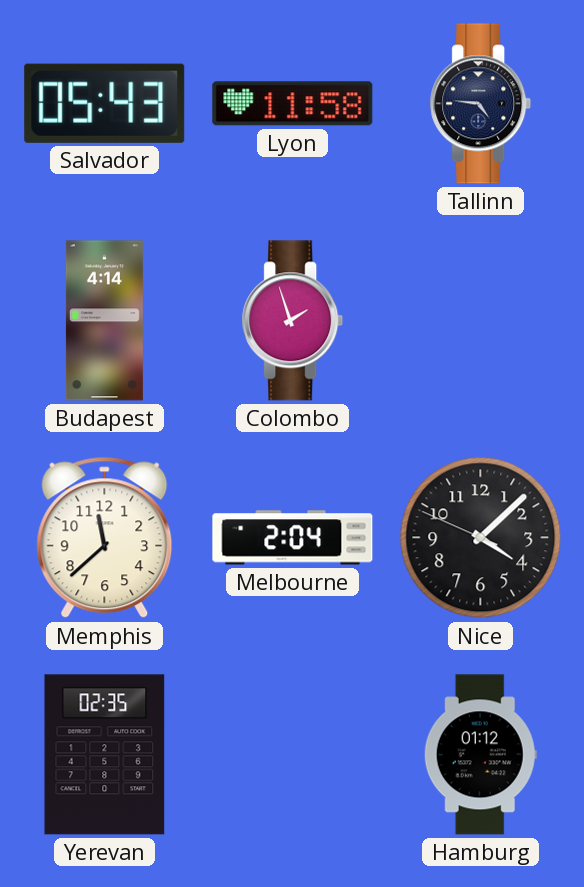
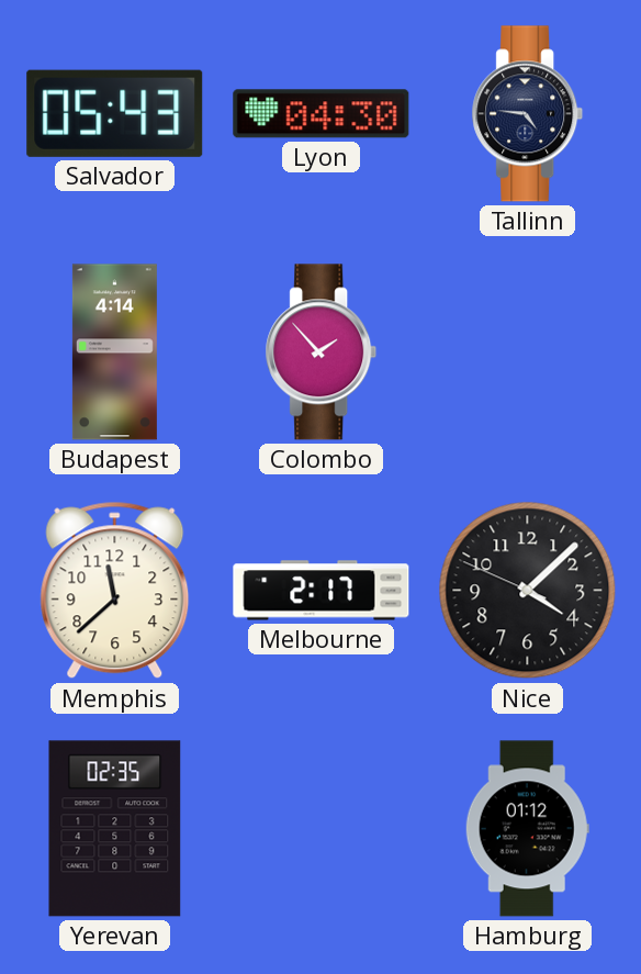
Lyon: 11:58 -> 04:30
Colombo: 1:57 -> 1:53
Melbourne: 2:04 -> 2:17
